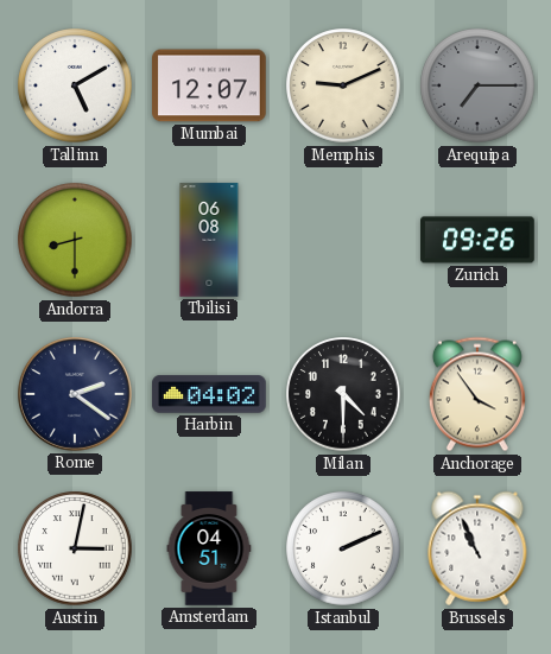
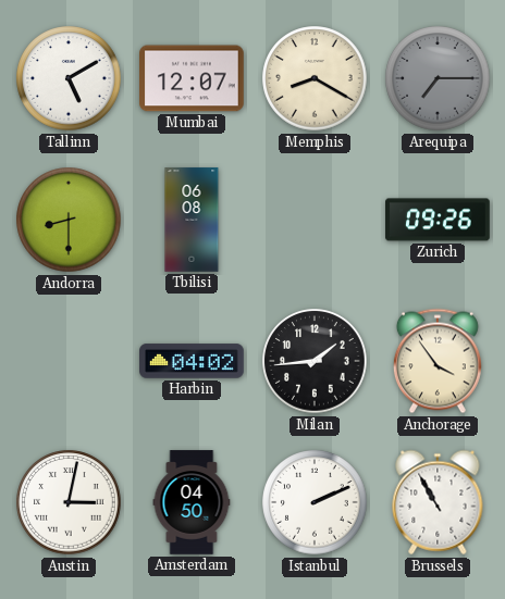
Memphis: 9:11 -> 8:20
Rome: 2:21 -> none
Milan: 4:30 -> 1:44
Amsterdam: 04:51 -> 04:50
Brussels: 10:56 -> 10:55
